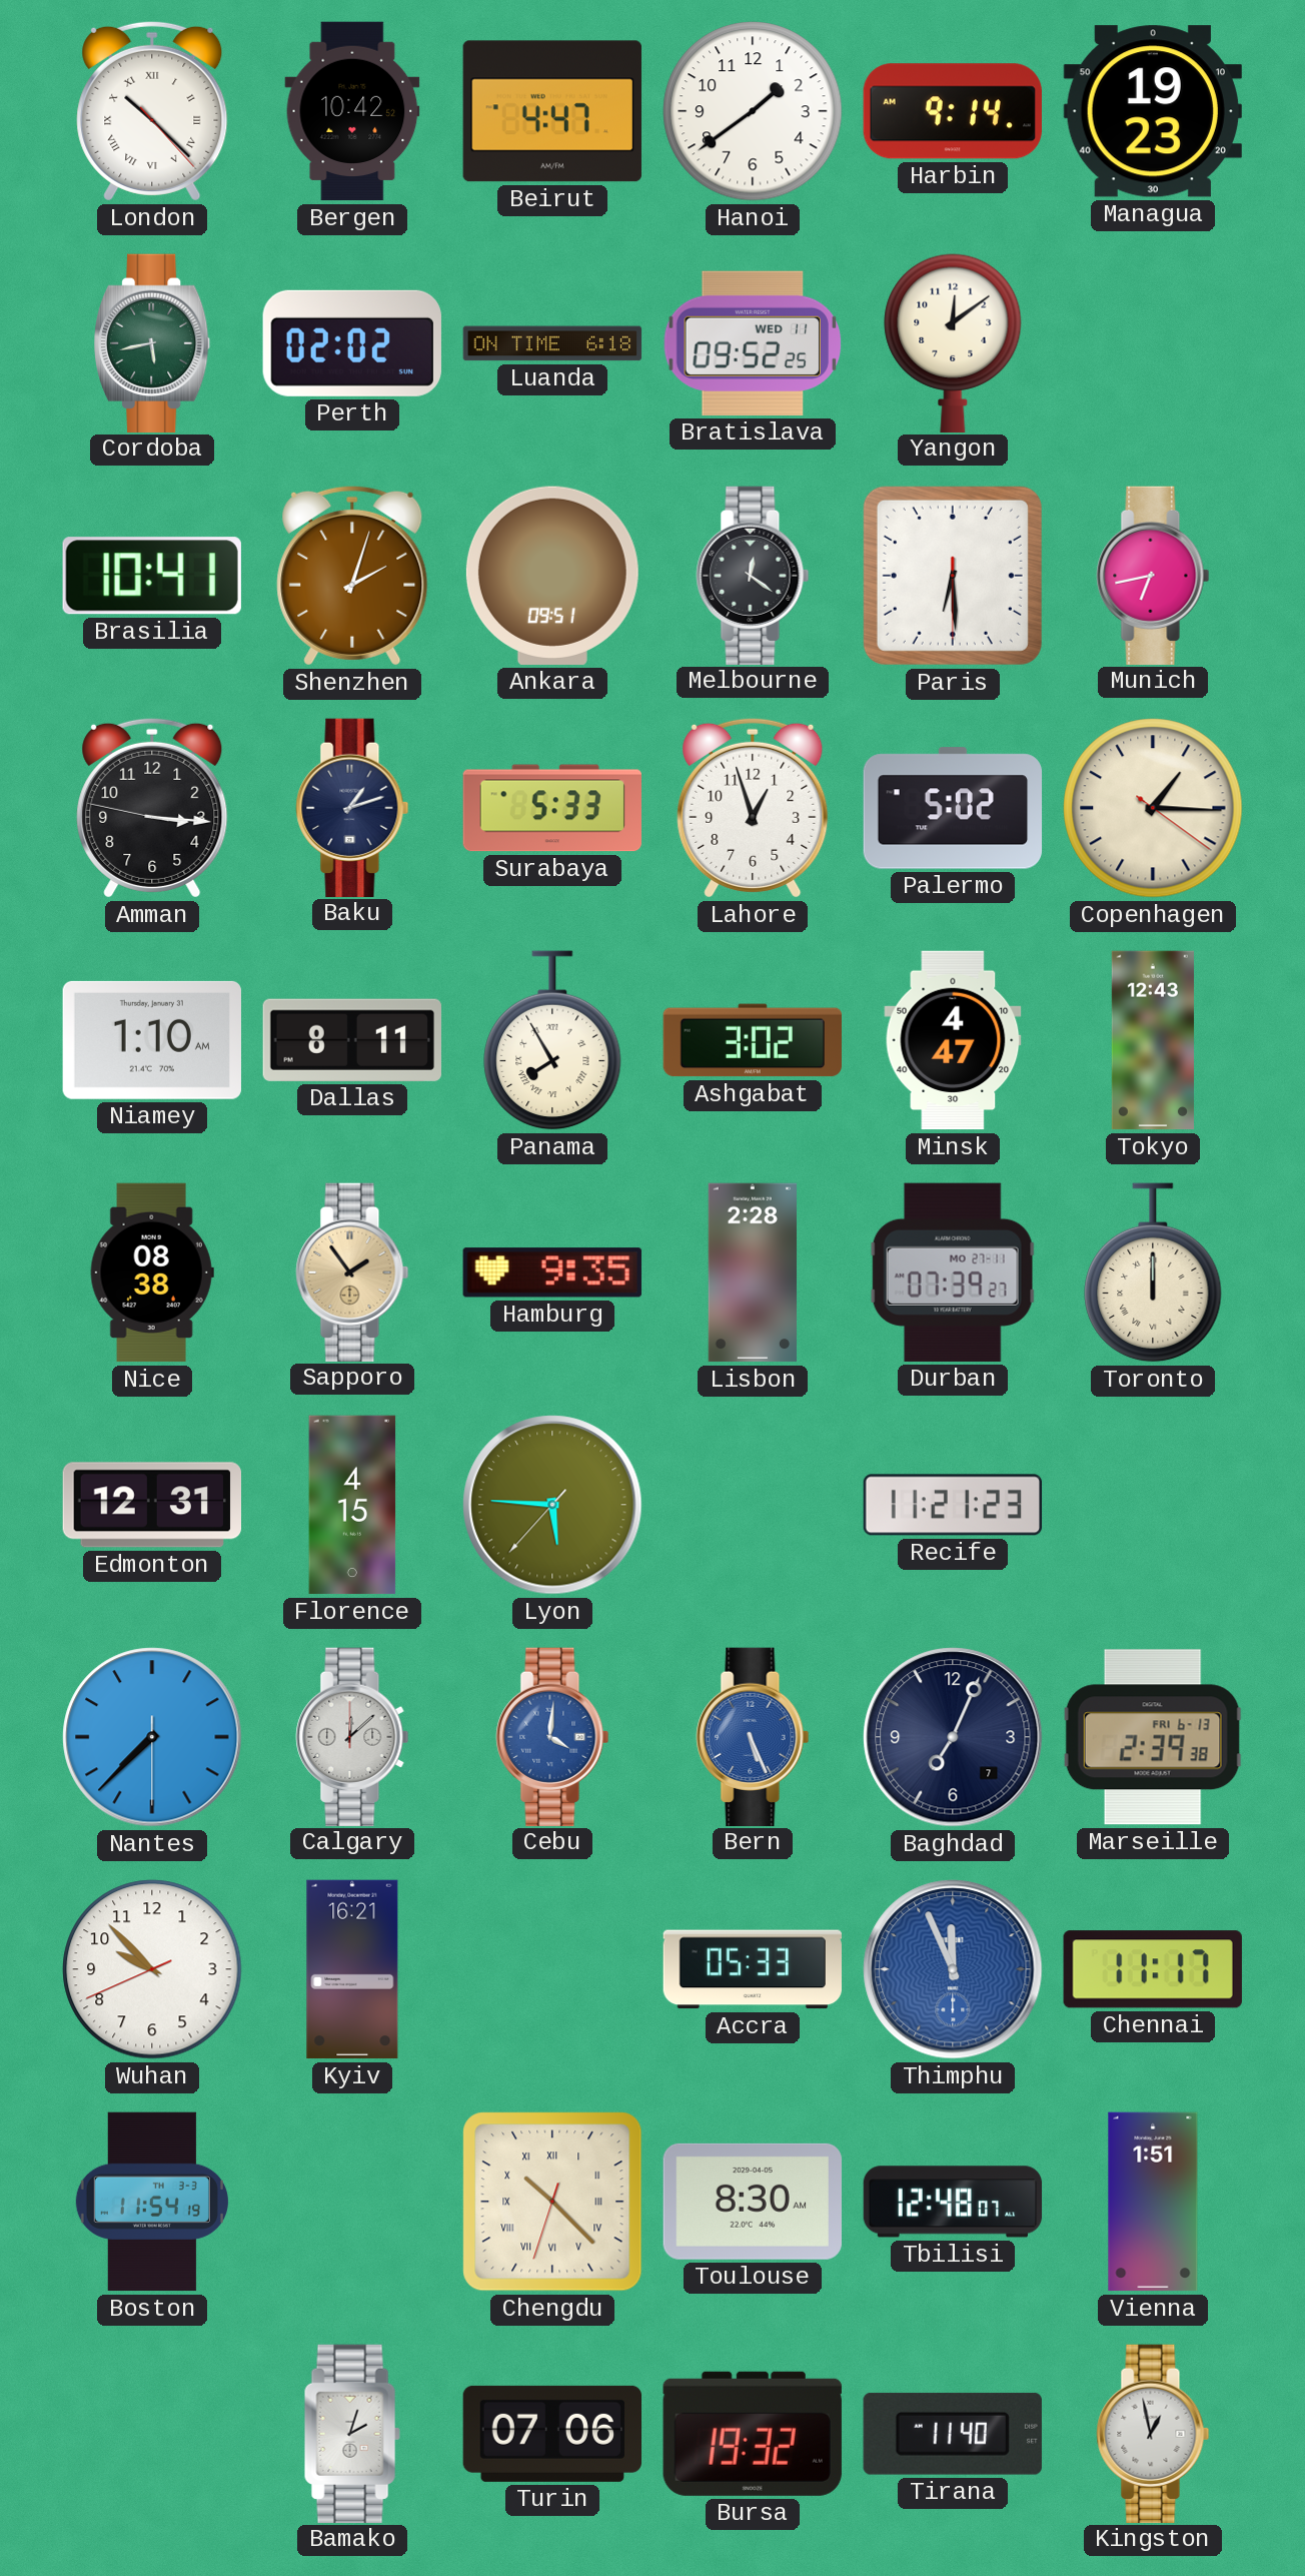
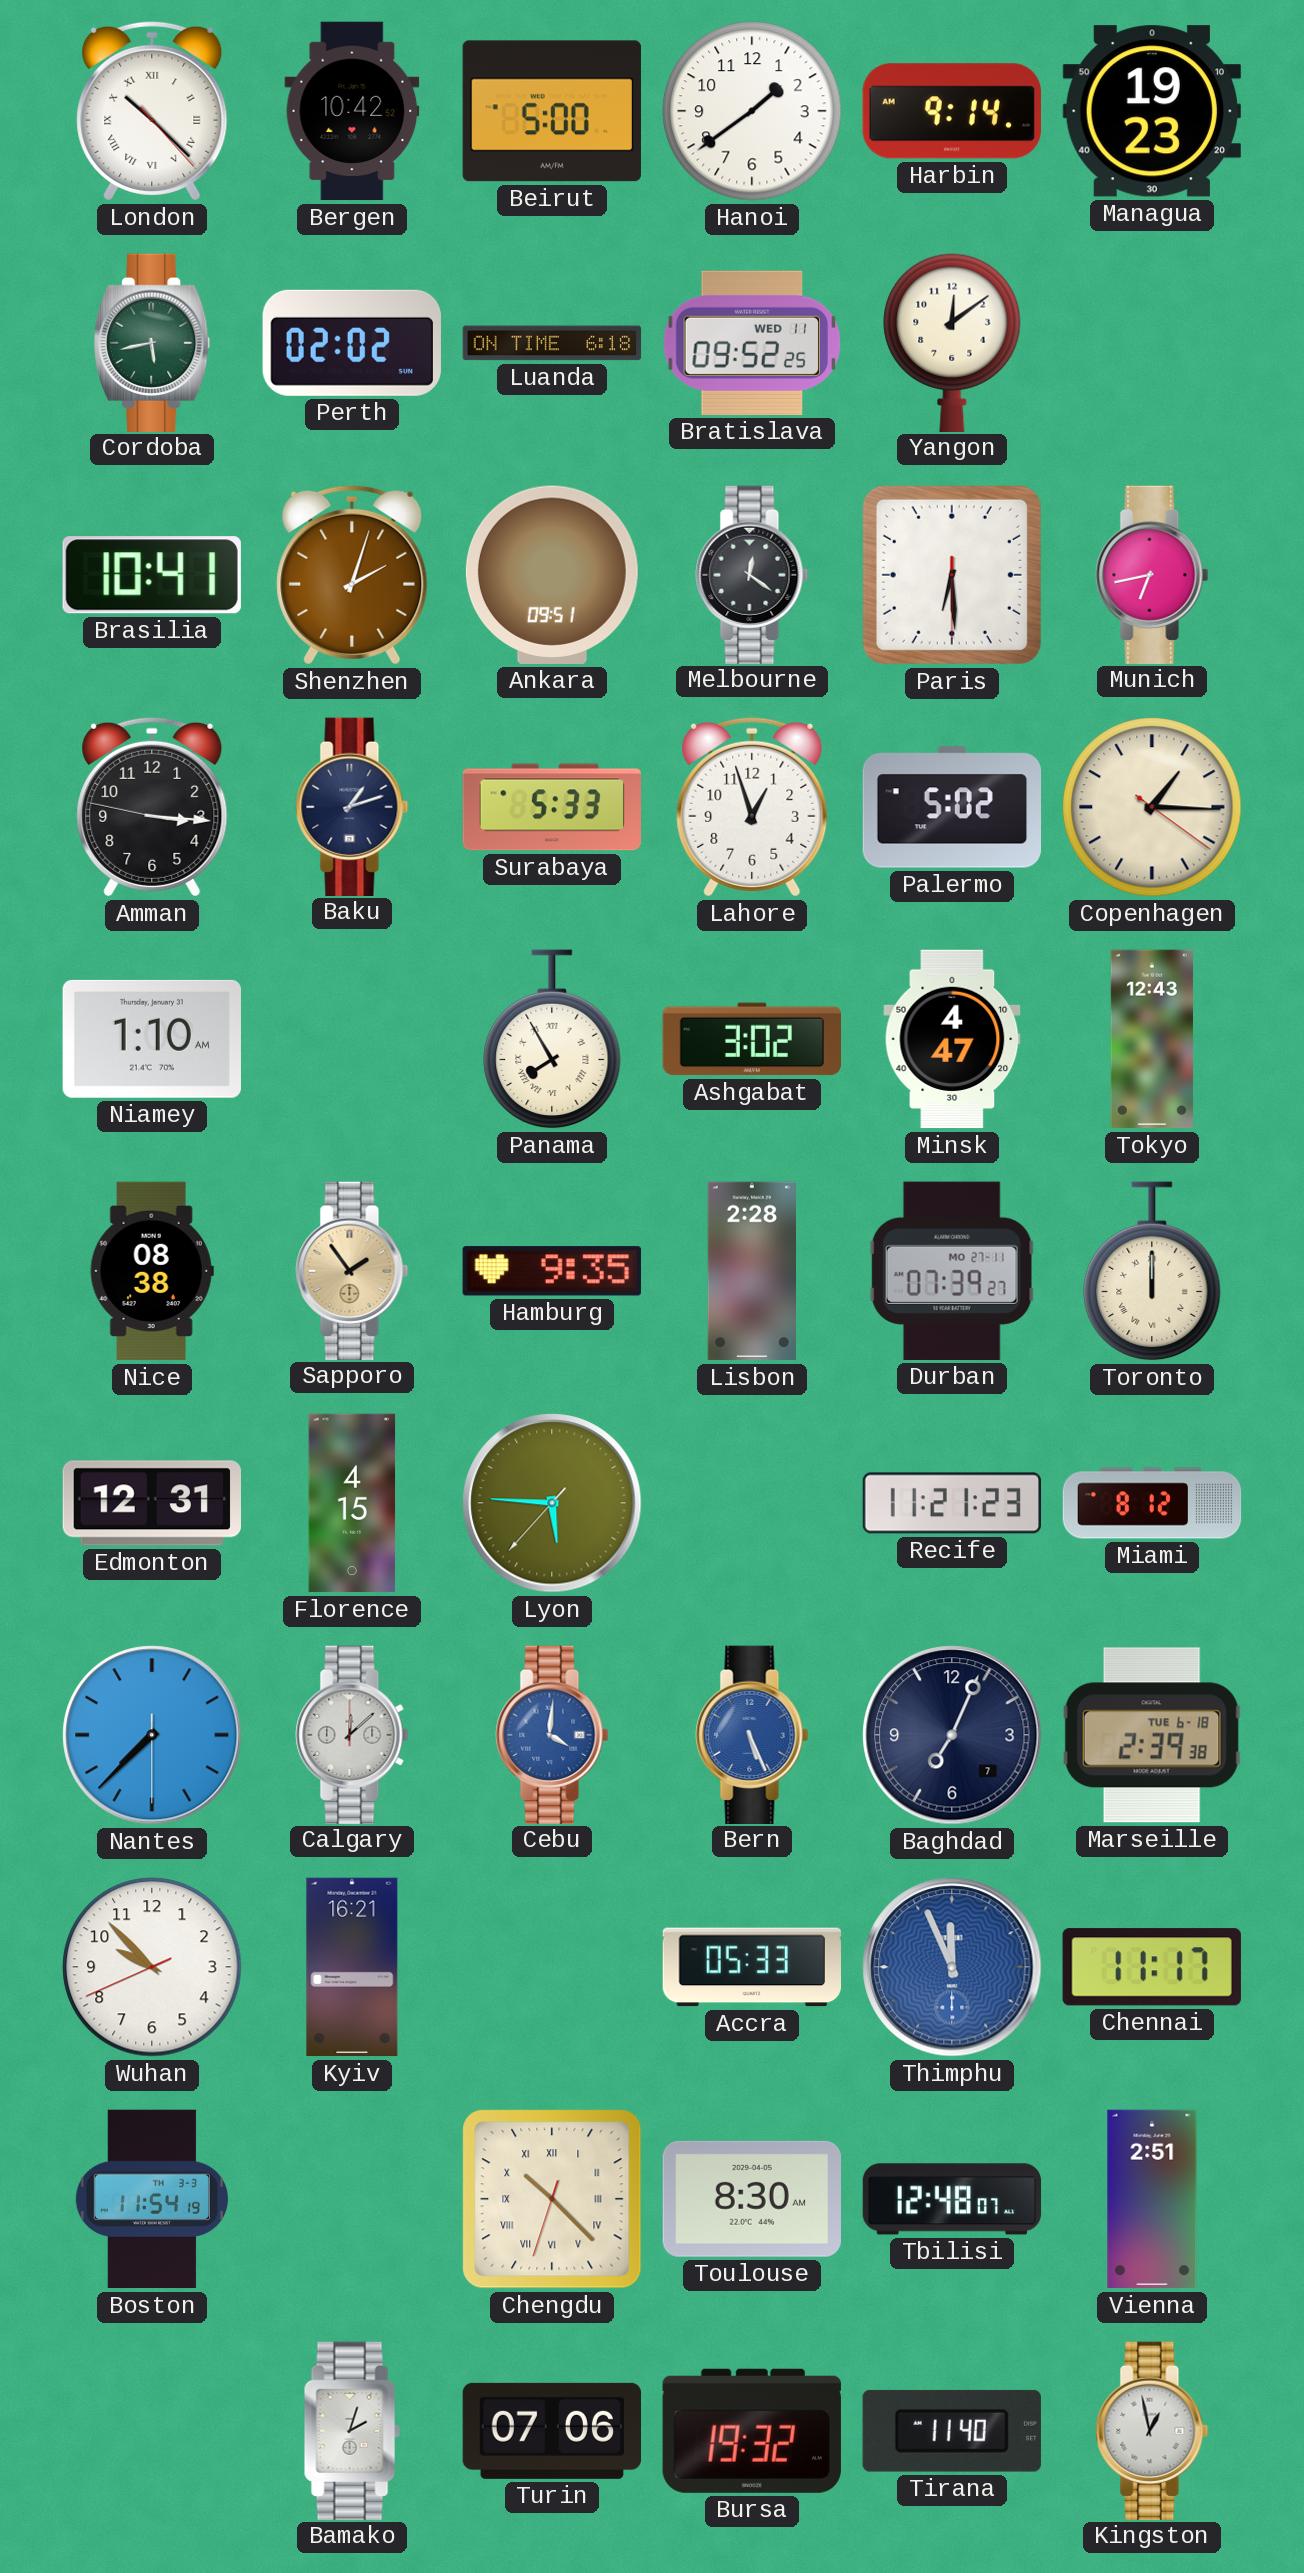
Beirut: 4:47 -> 5:00
Dallas: 8:11 -> none
Miami: none -> 8:12
Marseille date: FRI 6-13 -> TUE 6-18
Vienna: 1:51 -> 2:51
